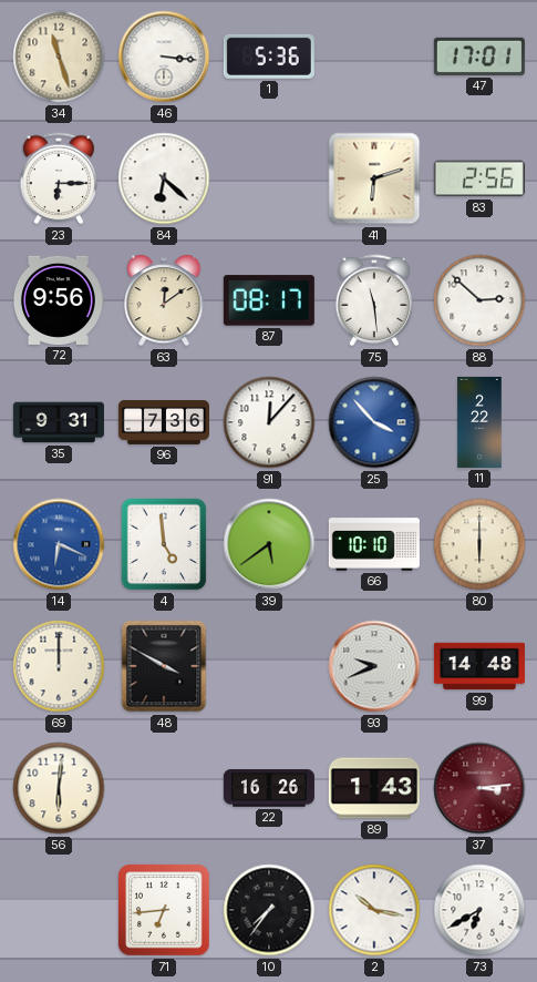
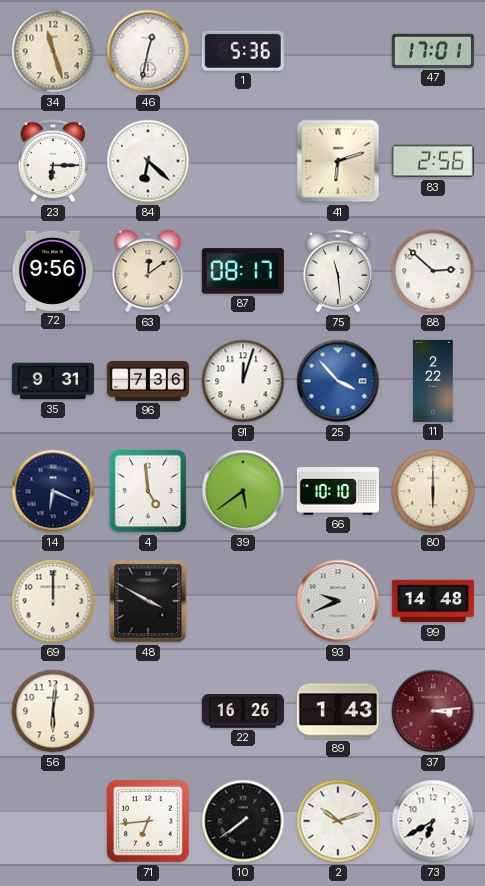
46: 3:16 -> 12:32
91: 12:07 -> 12:03
14 dial: blue -> navy
10: 7:36 -> 7:39
2: 10:17 -> 10:12
